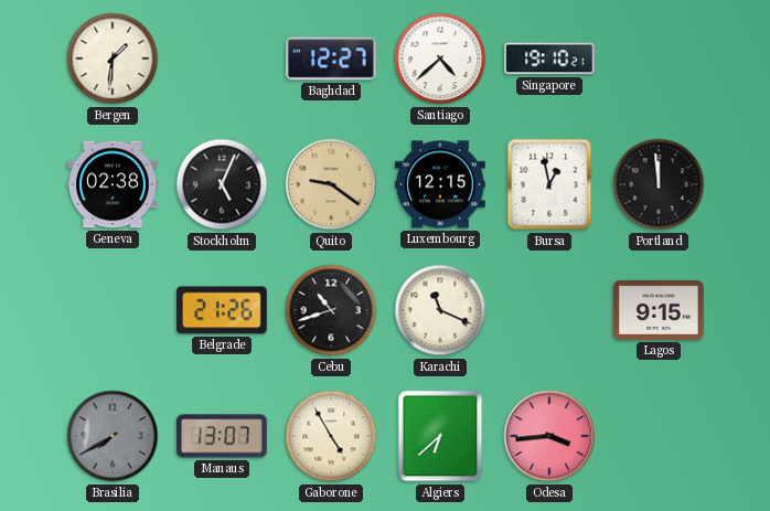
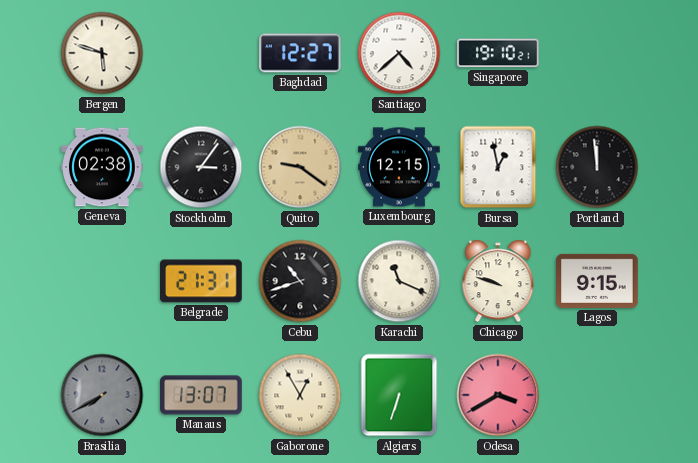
Bergen: 1:31 -> 5:48
Stockholm: 5:04 -> 3:06
Belgrade: 21:26 -> 21:31
Chicago: none -> 9:48
Gaborone: 4:55 -> 12:55
Algiers: 6:38 -> 6:33
Odesa: 3:44 -> 3:40
